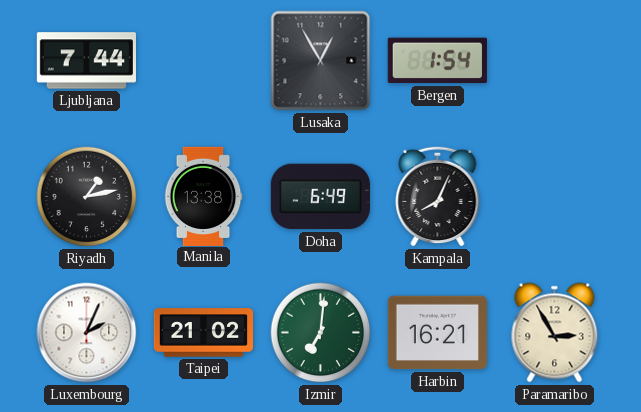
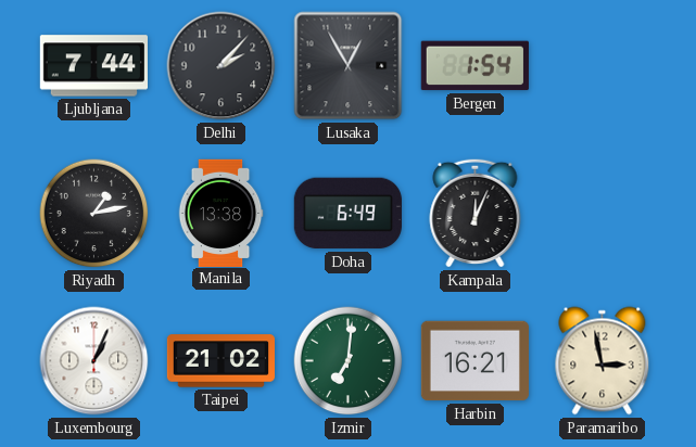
Delhi: none -> 2:07
Kampala: 8:04 -> 12:04
Luxembourg: 2:04 -> 1:04
Paramaribo: 2:55 -> 2:58
